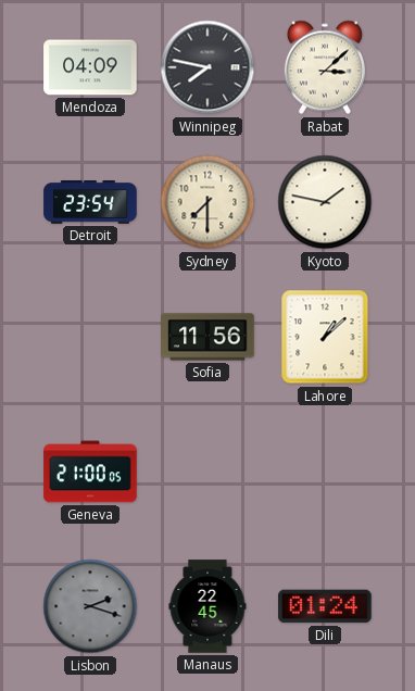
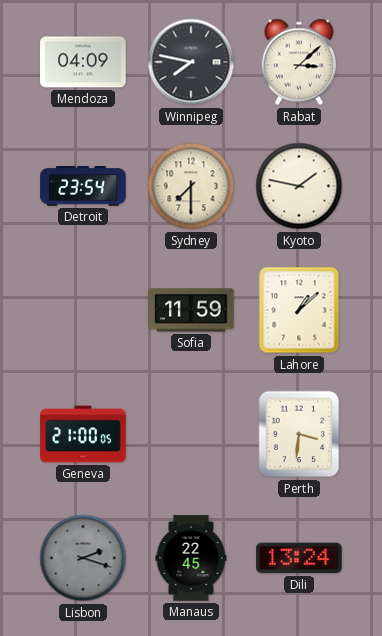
Sofia: 11:56 -> 11:59
Perth: none -> 3:31
Dili: 01:24 -> 13:24
